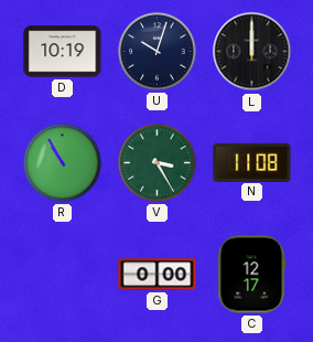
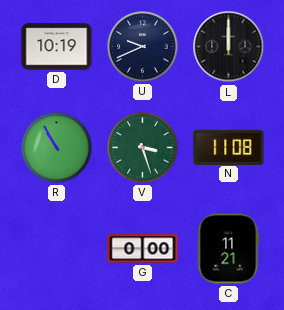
U: 10:03 -> 9:41
V: 3:25 -> 3:27
C: 12:17 -> 11:21
